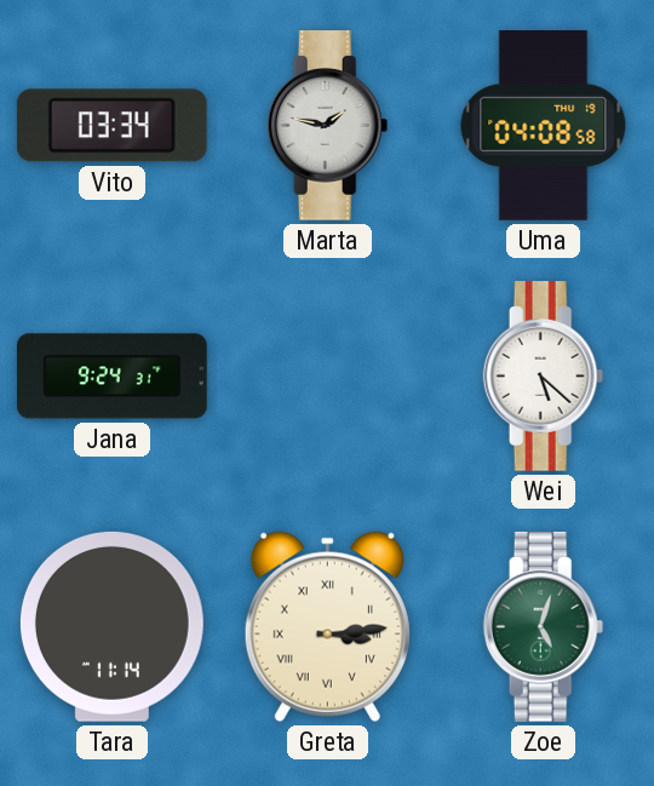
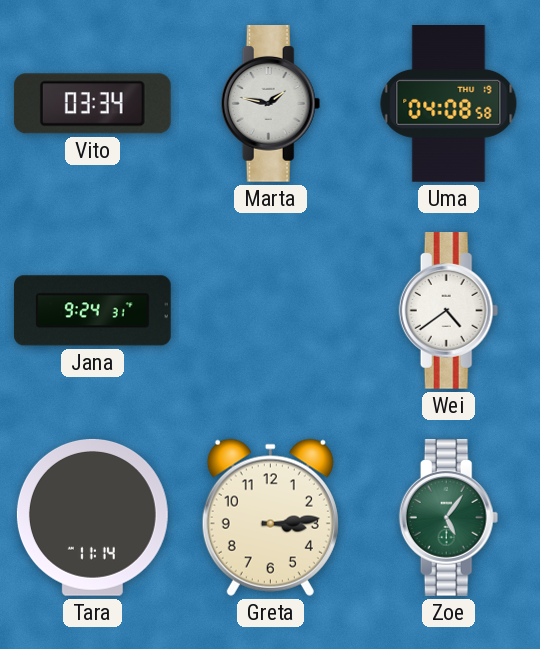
Wei: 5:22 -> 4:39
Greta numerals: Roman -> Arabic
Zoe: 5:03 -> 5:06
